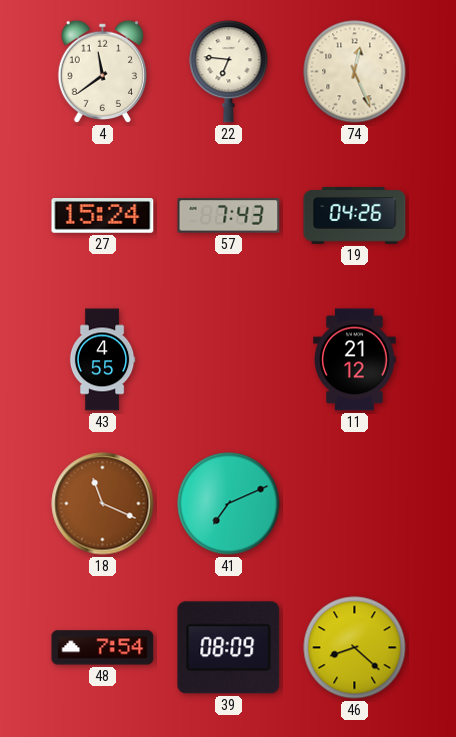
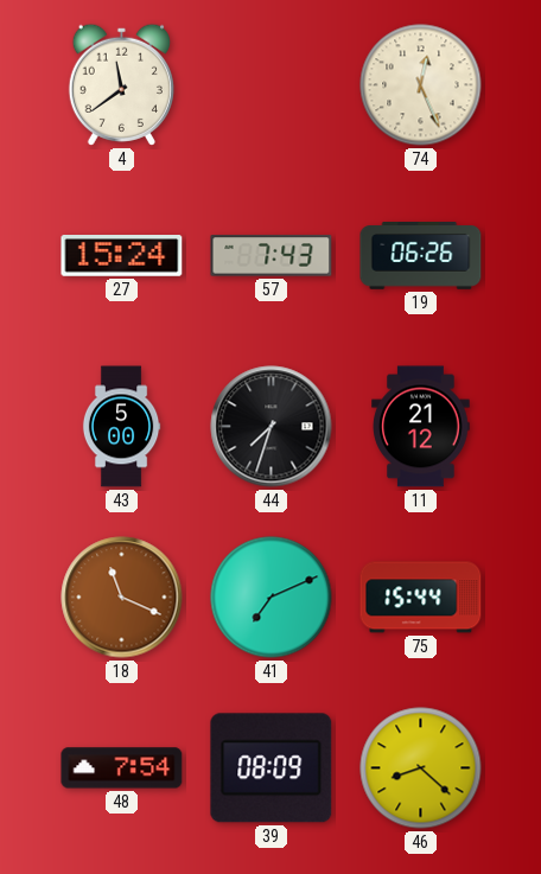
22: 6:46 -> none
19: 04:26 -> 06:26
43: 4:55 -> 5:00
44: none -> 7:33
75: none -> 15:44
